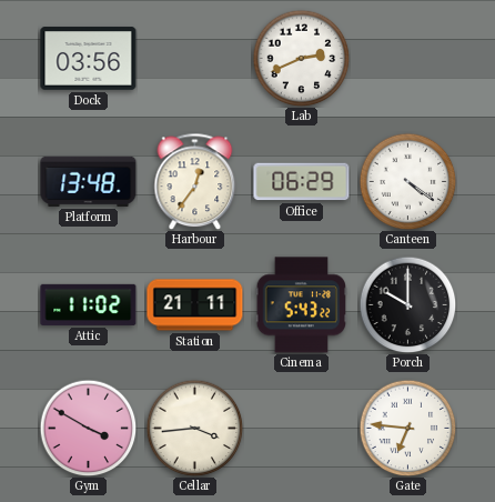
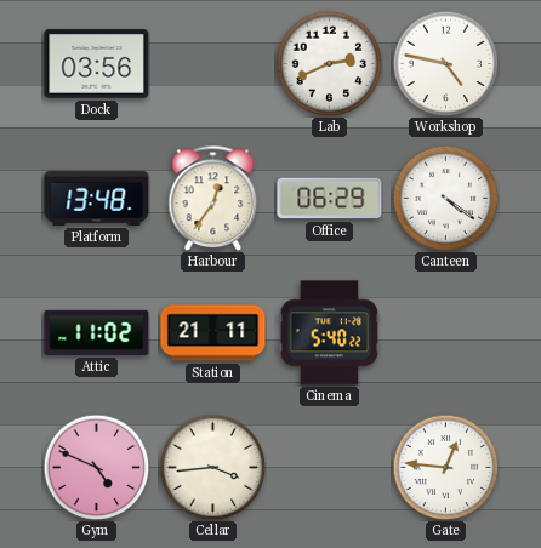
Workshop: none -> 4:47
Cinema: 5:43 -> 5:40
Porch: 10:00 -> none
Gym: 3:50 -> 4:49
Gate: 6:46 -> 12:46
